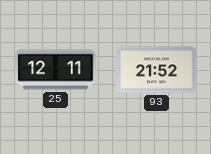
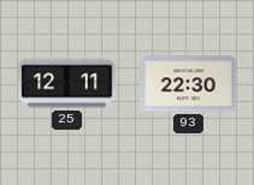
93: 21:52 -> 22:30
